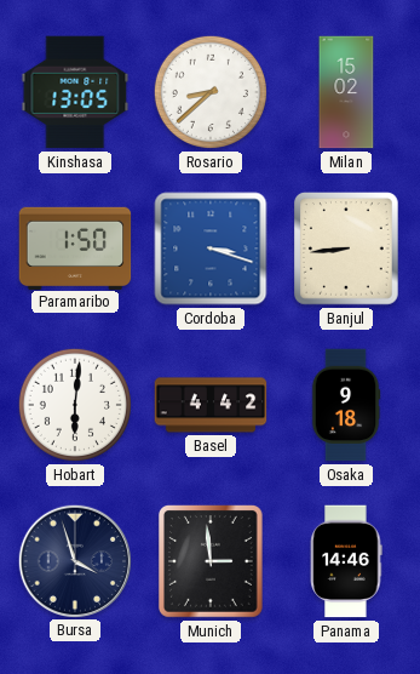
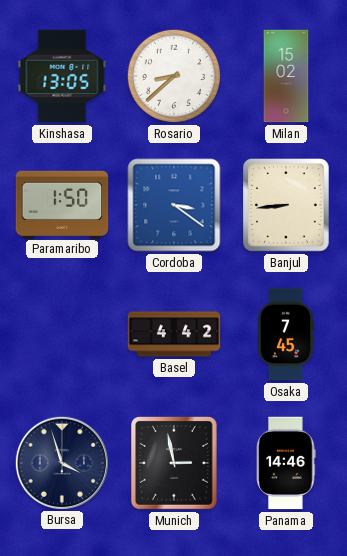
Cordoba: 3:18 -> 3:21
Hobart: 6:01 -> none
Osaka: 9:18 -> 7:45
Munich: 2:59 -> 2:58
